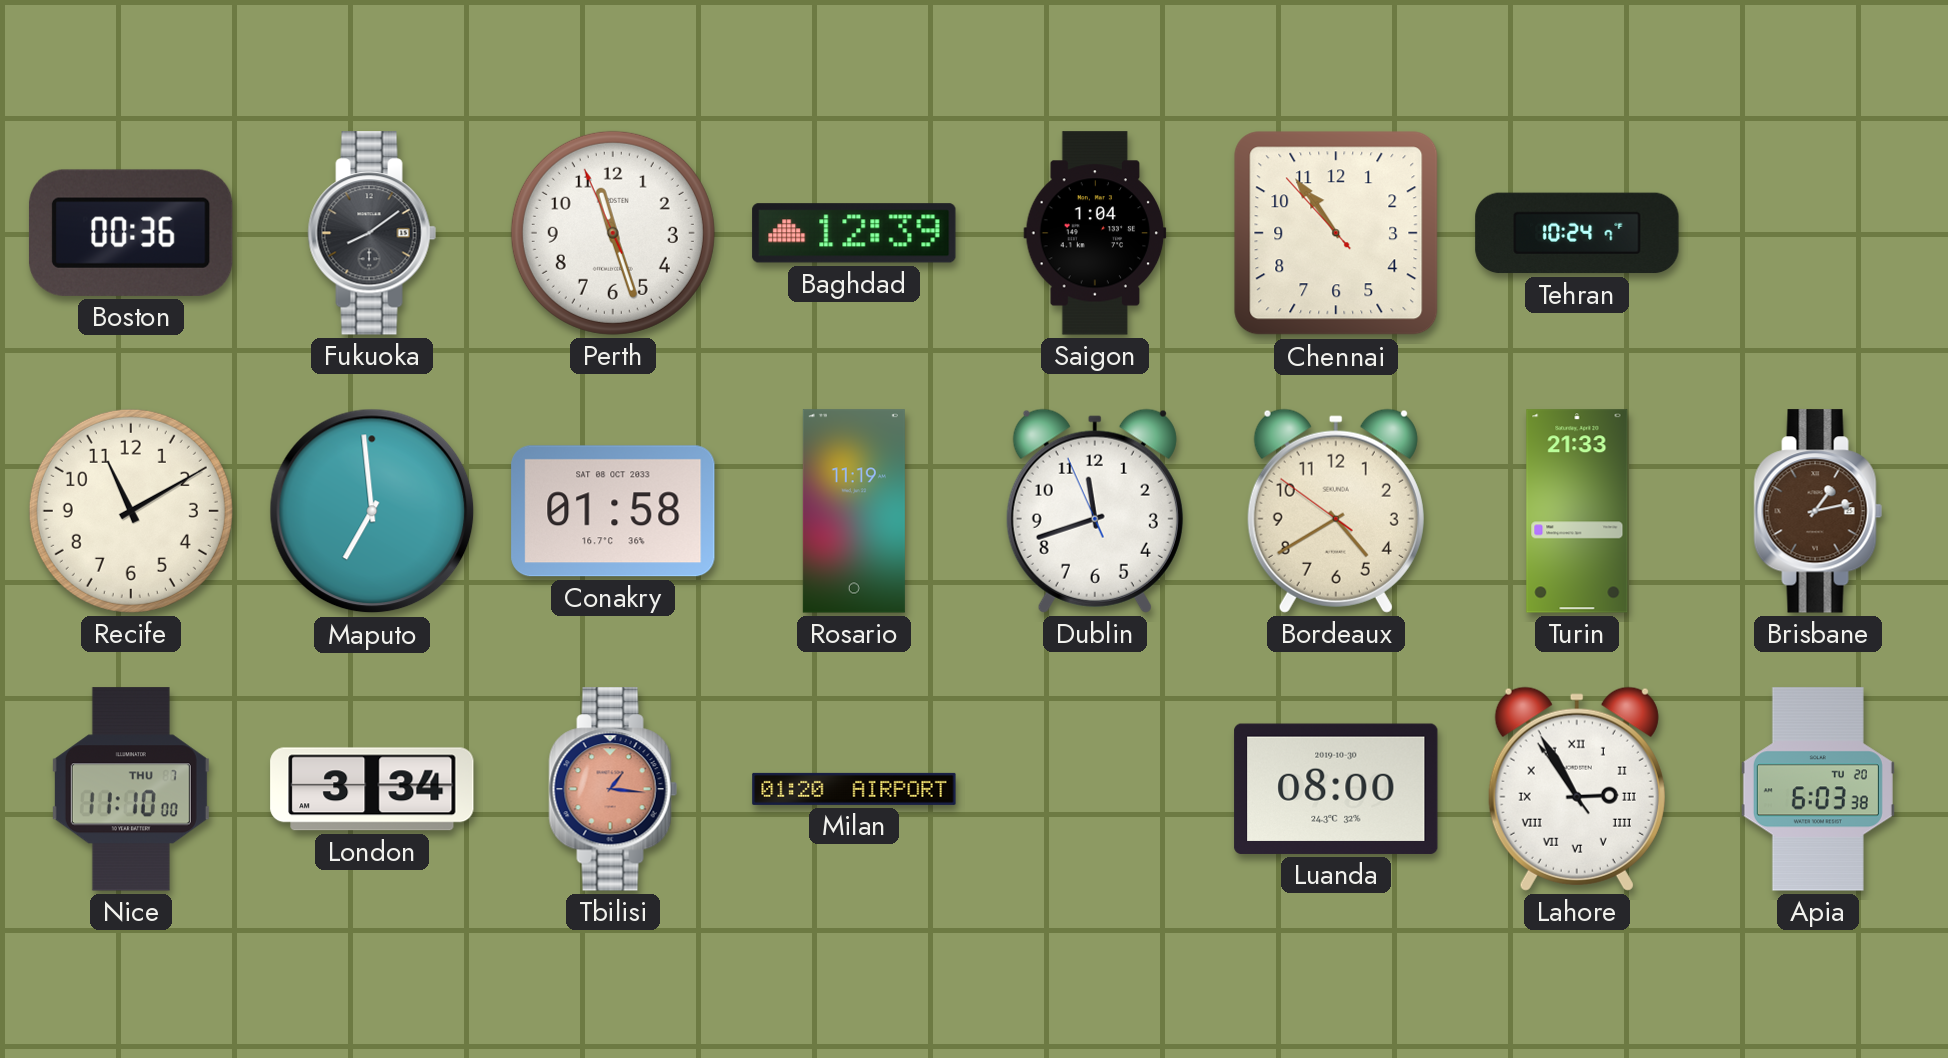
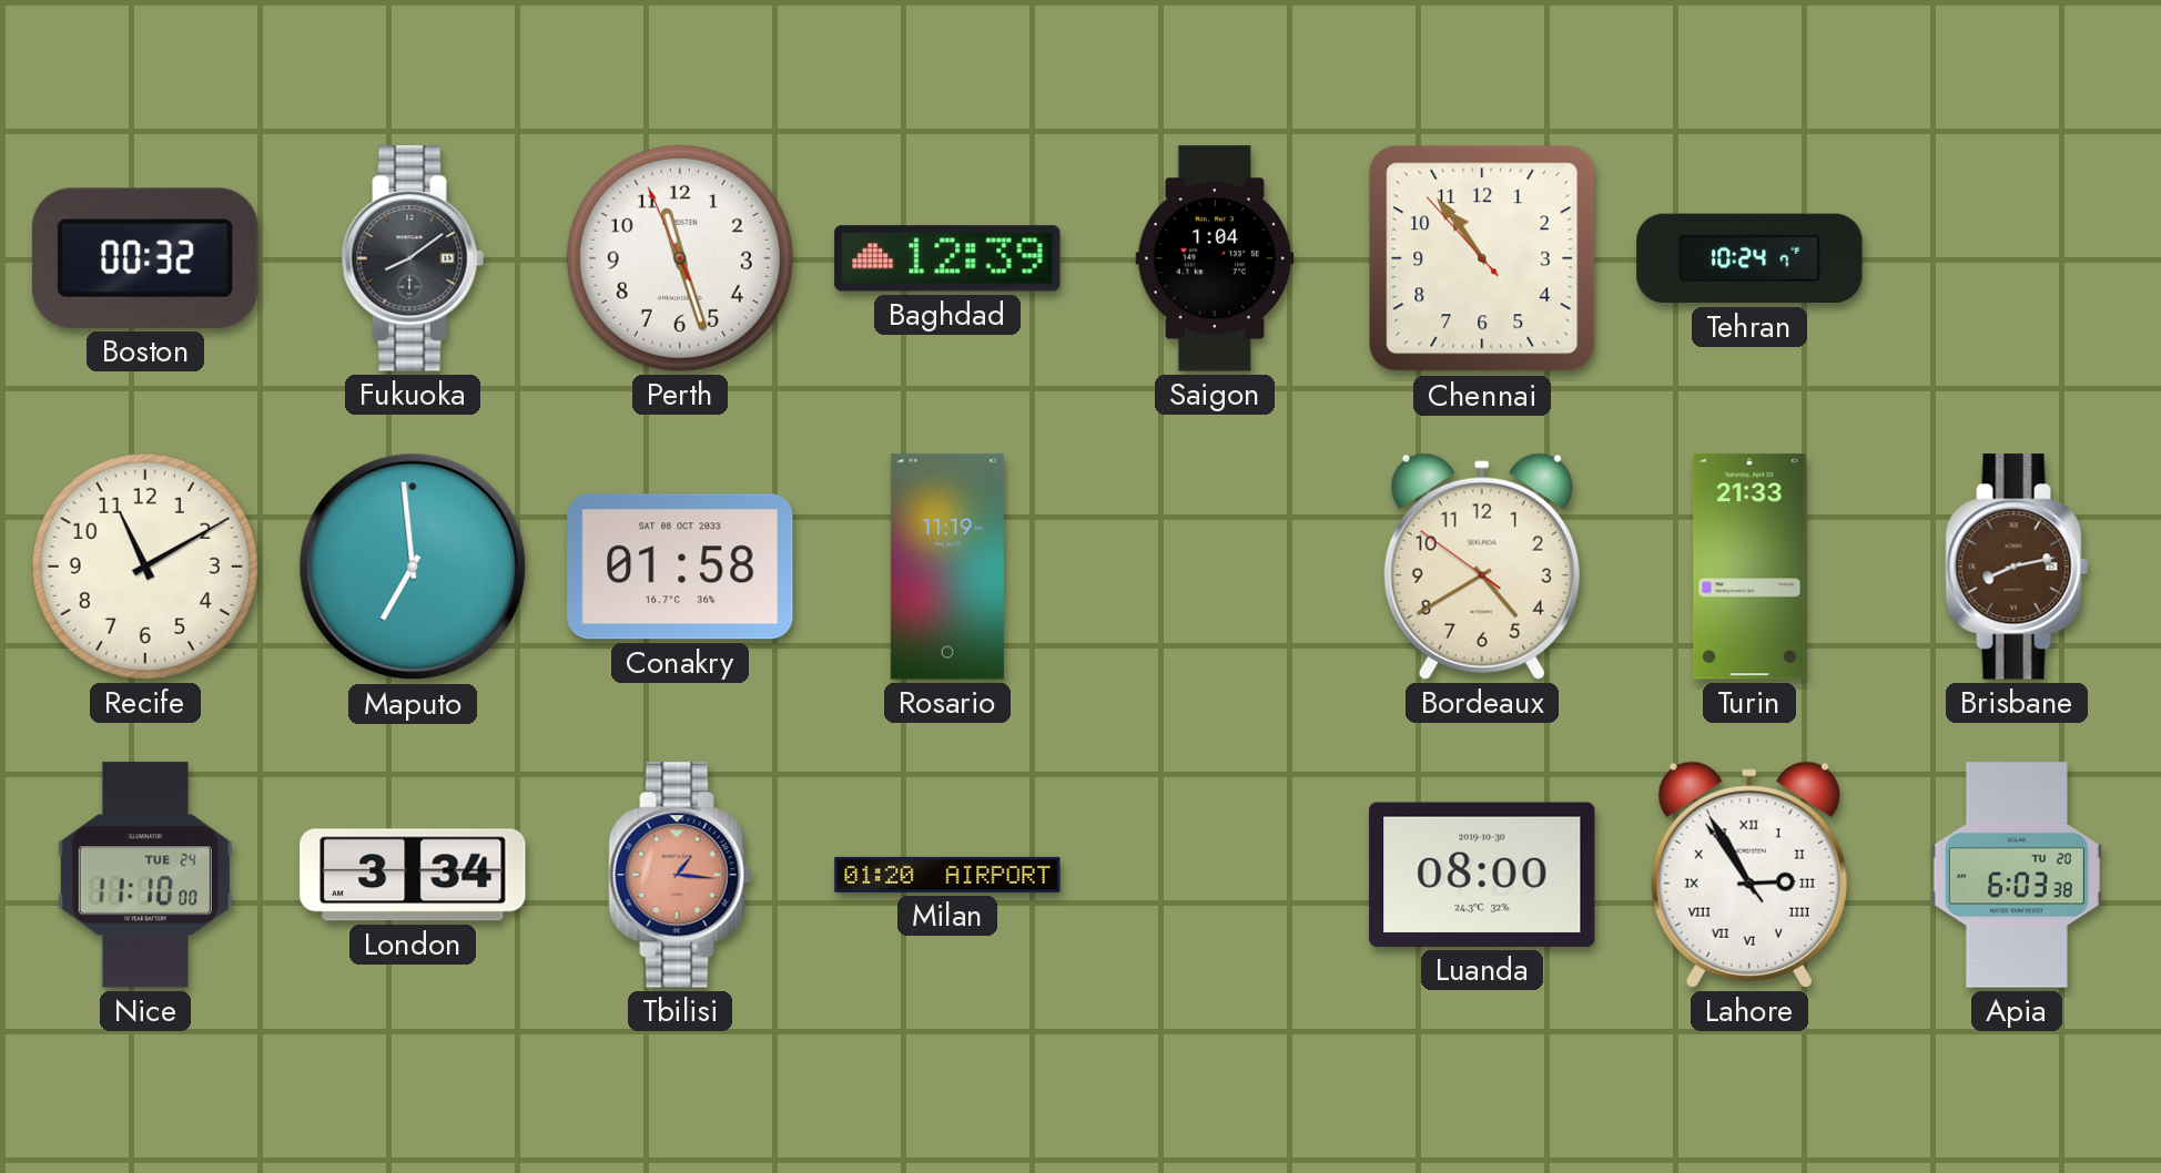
Boston: 00:36 -> 00:32
Dublin: 11:41 -> none
Brisbane: 1:13 -> 8:13
Nice date: THU 7 -> TUE 24
